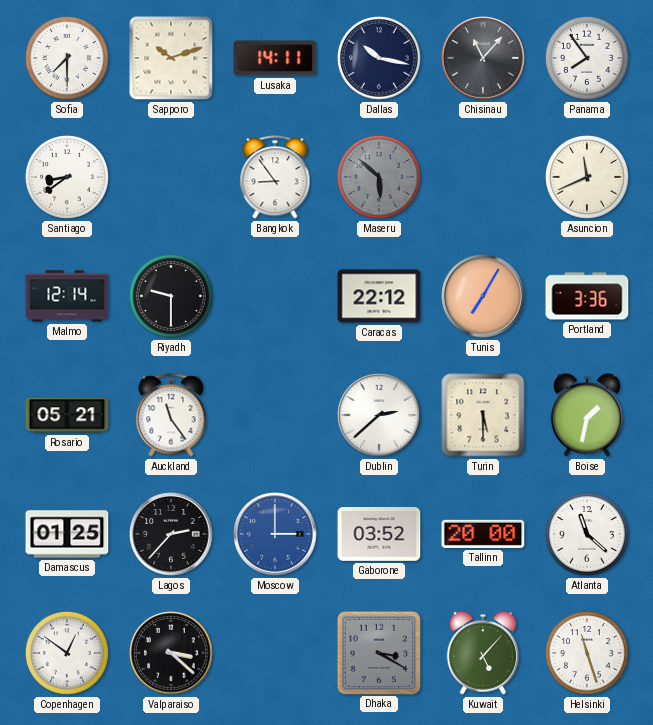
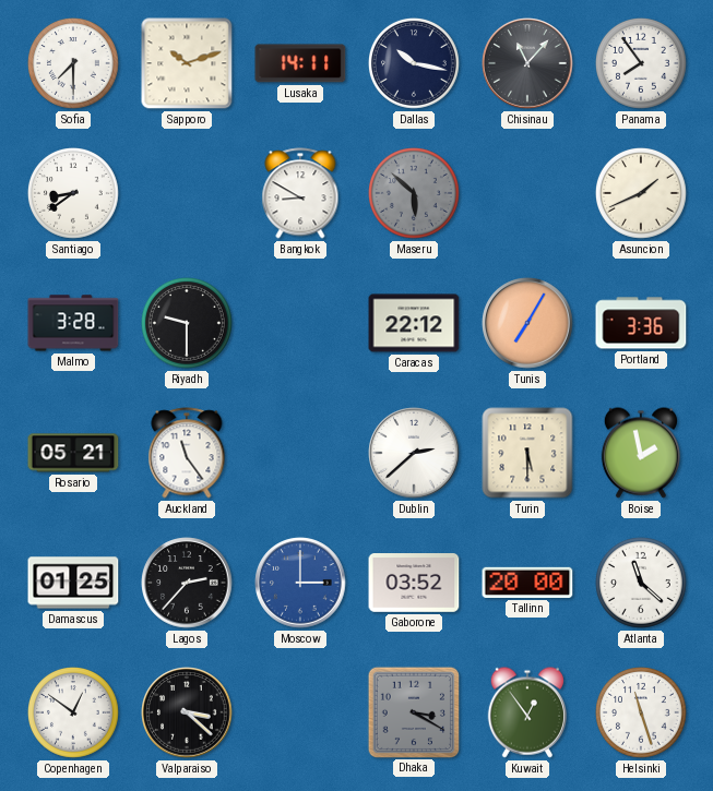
Bangkok: 8:54 -> 8:50
Asuncion: 11:41 -> 1:41
Malmo: 12:14 -> 3:28
Boise: 1:32 -> 1:58
Kuwait: 5:07 -> 12:54
